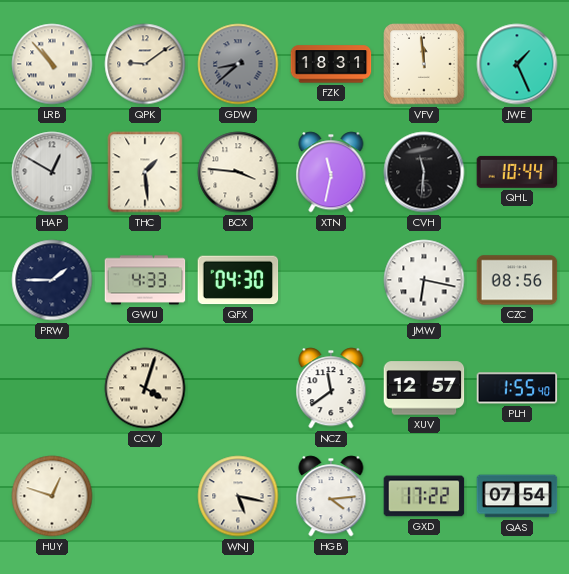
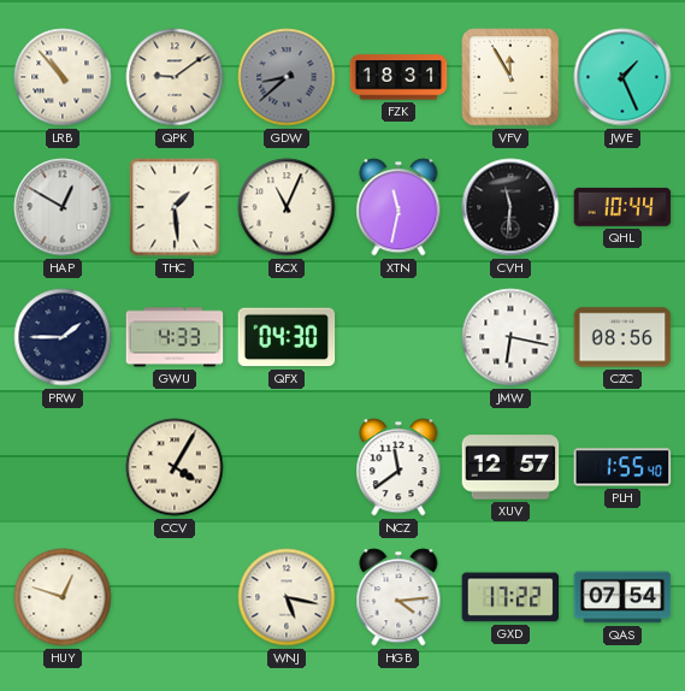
VFV: 11:59 -> 11:55
BCX: 3:46 -> 11:04
CCV: 4:03 -> 4:05
